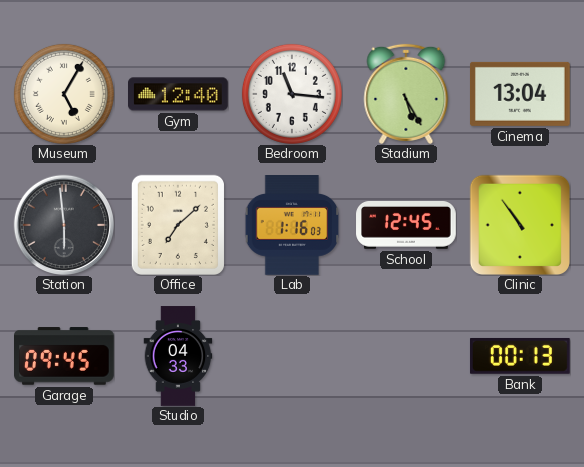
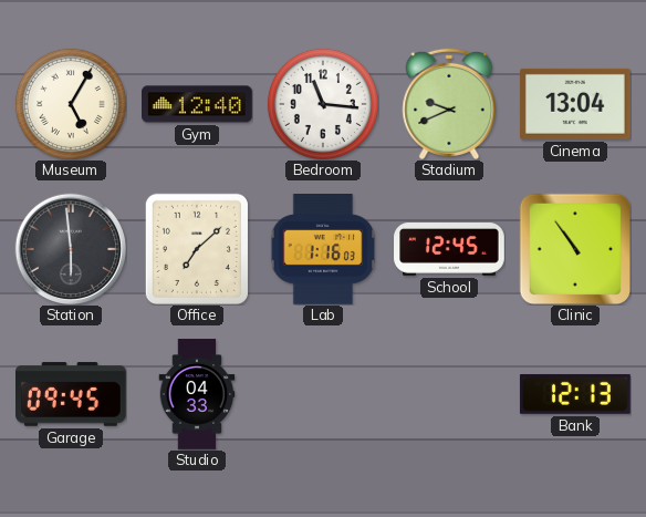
Stadium: 5:25 -> 9:41
Bank: 00:13 -> 12:13
